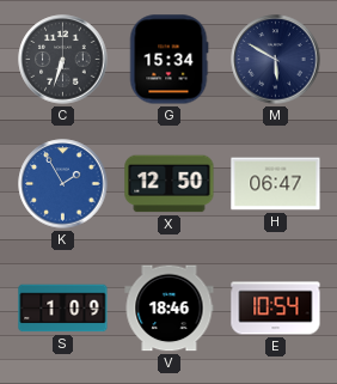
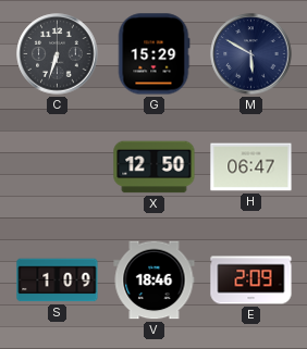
G: 15:34 -> 15:29
K: 1:55 -> none
E: 10:54 -> 2:09
